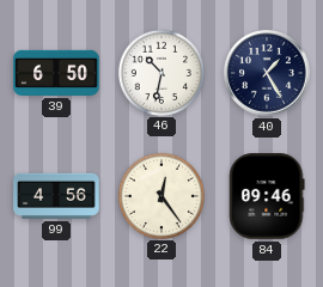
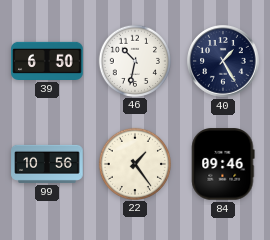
99: 4:56 -> 10:56
22: 12:24 -> 1:24
